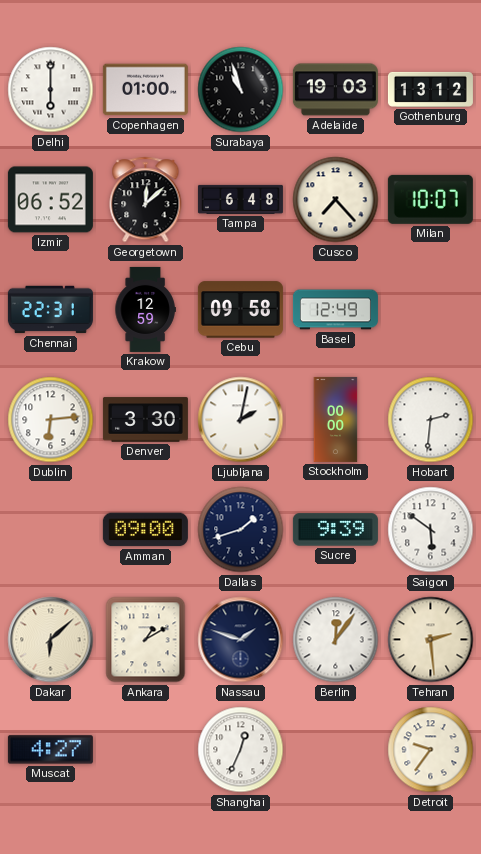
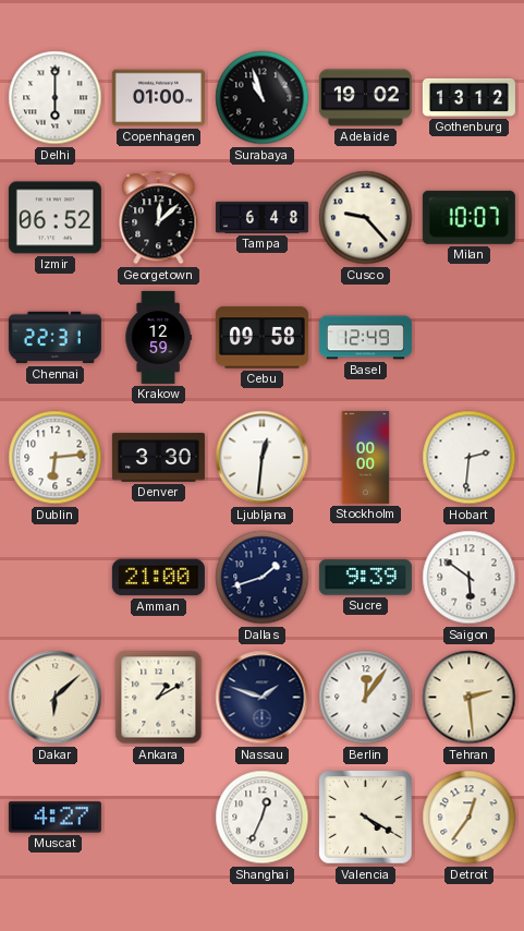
Adelaide: 19:03 -> 19:02
Cusco: 7:23 -> 9:23
Ljubljana: 2:02 -> 12:31
Amman: 09:00 -> 21:00
Valencia: none -> 4:20
Detroit: 9:36 -> 12:36
